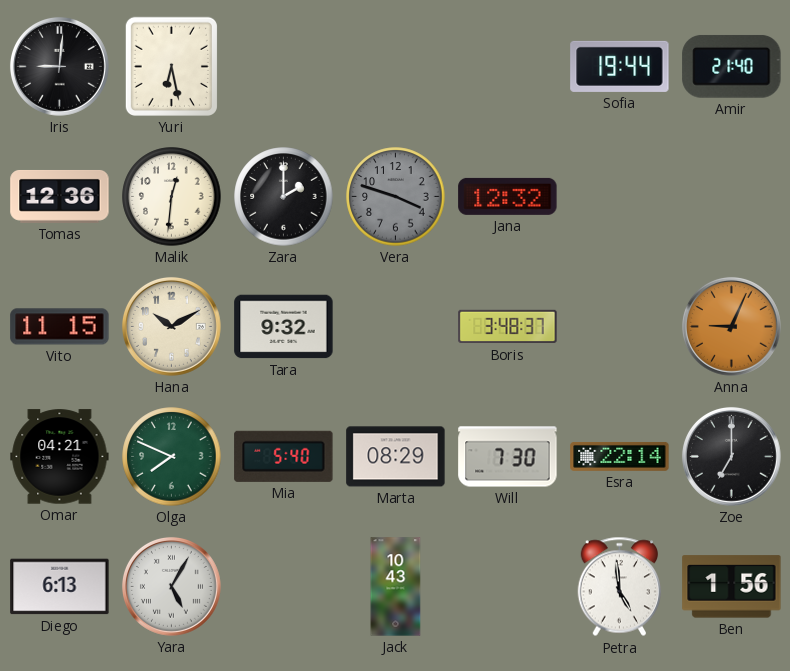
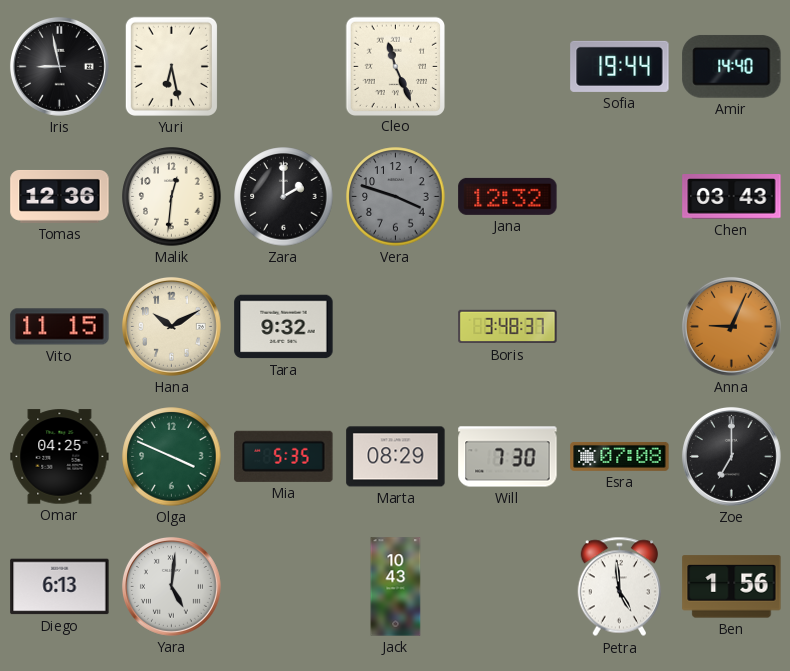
Iris: 9:01 -> 8:58
Cleo: none -> 11:26
Amir: 21:40 -> 14:40
Chen: none -> 03:43
Omar: 04:21 -> 04:25
Olga: 7:49 -> 3:49
Mia: 5:40 -> 5:35
Esra: 22:14 -> 07:08
Yara: 5:05 -> 5:01
